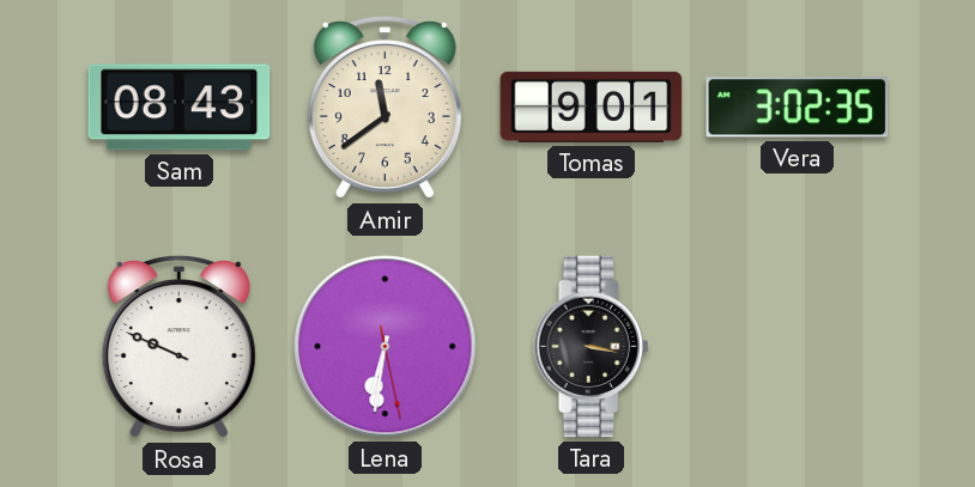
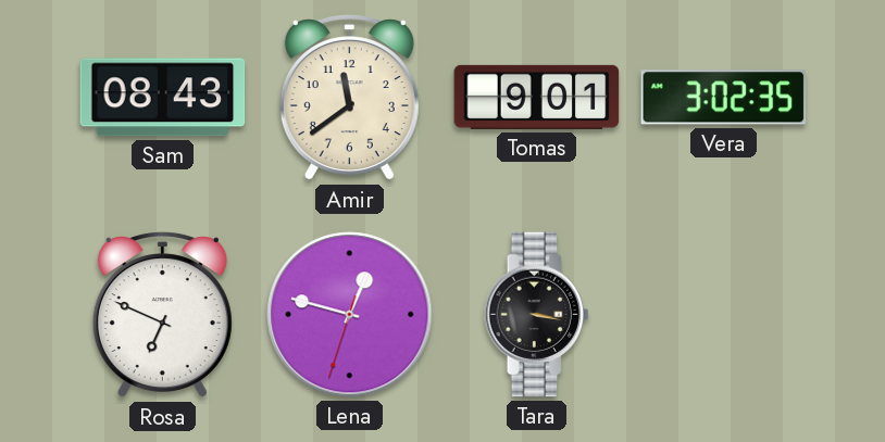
Rosa: 9:49 -> 6:49
Lena: 6:31 -> 12:47
